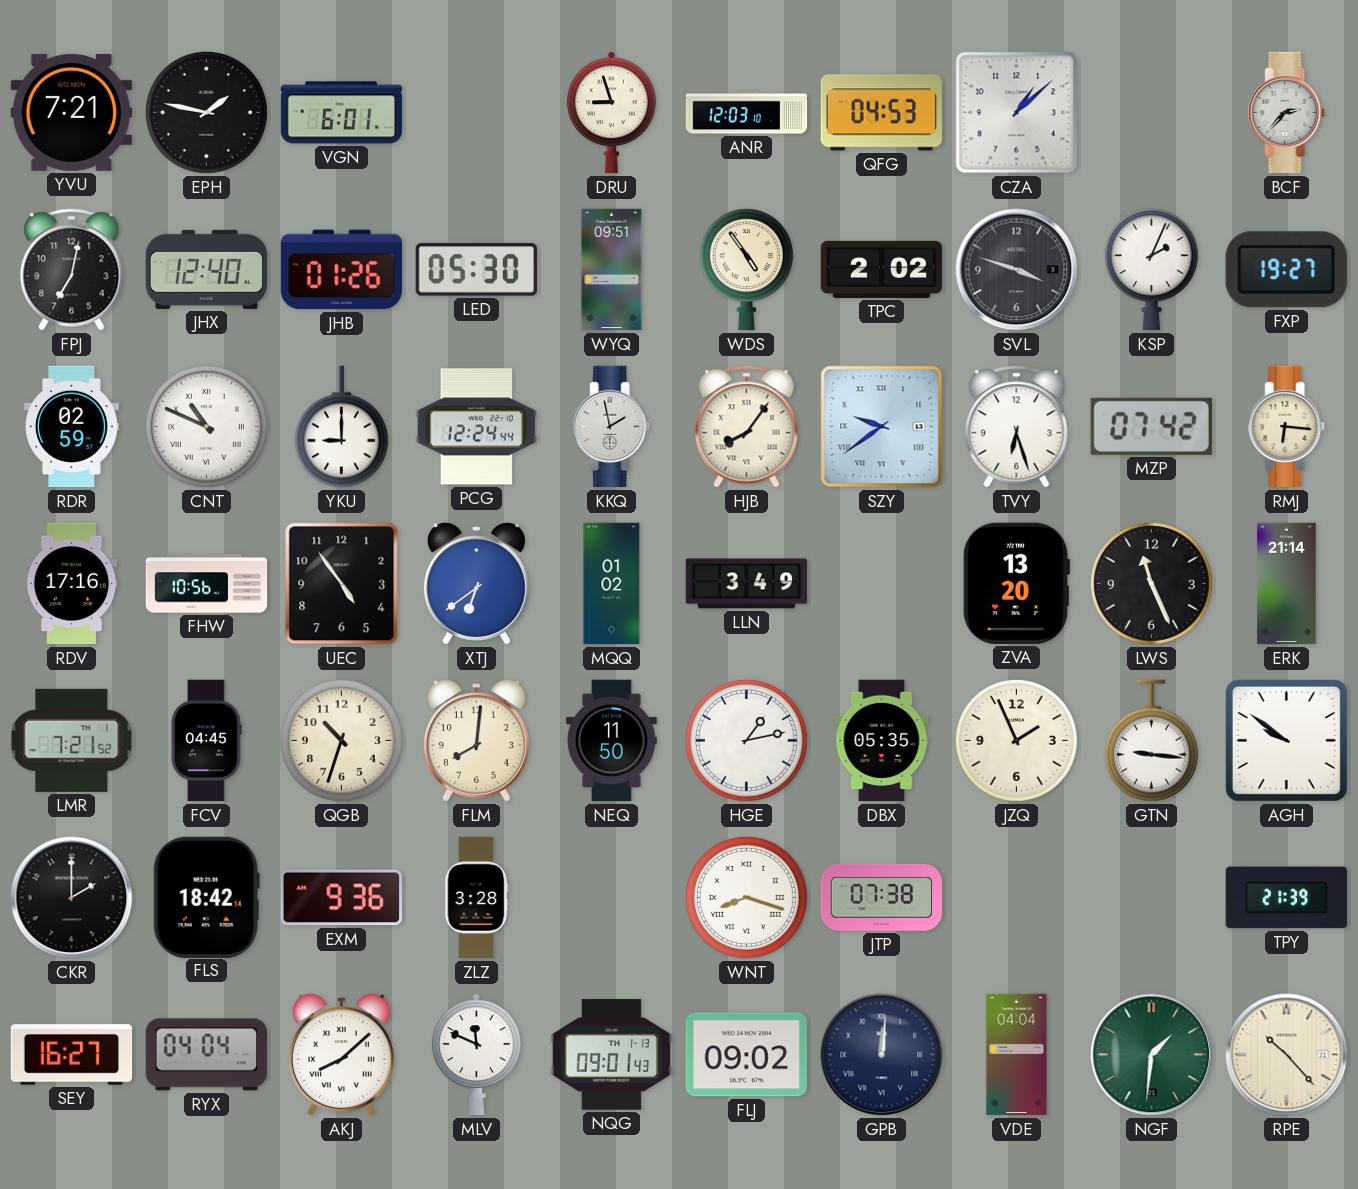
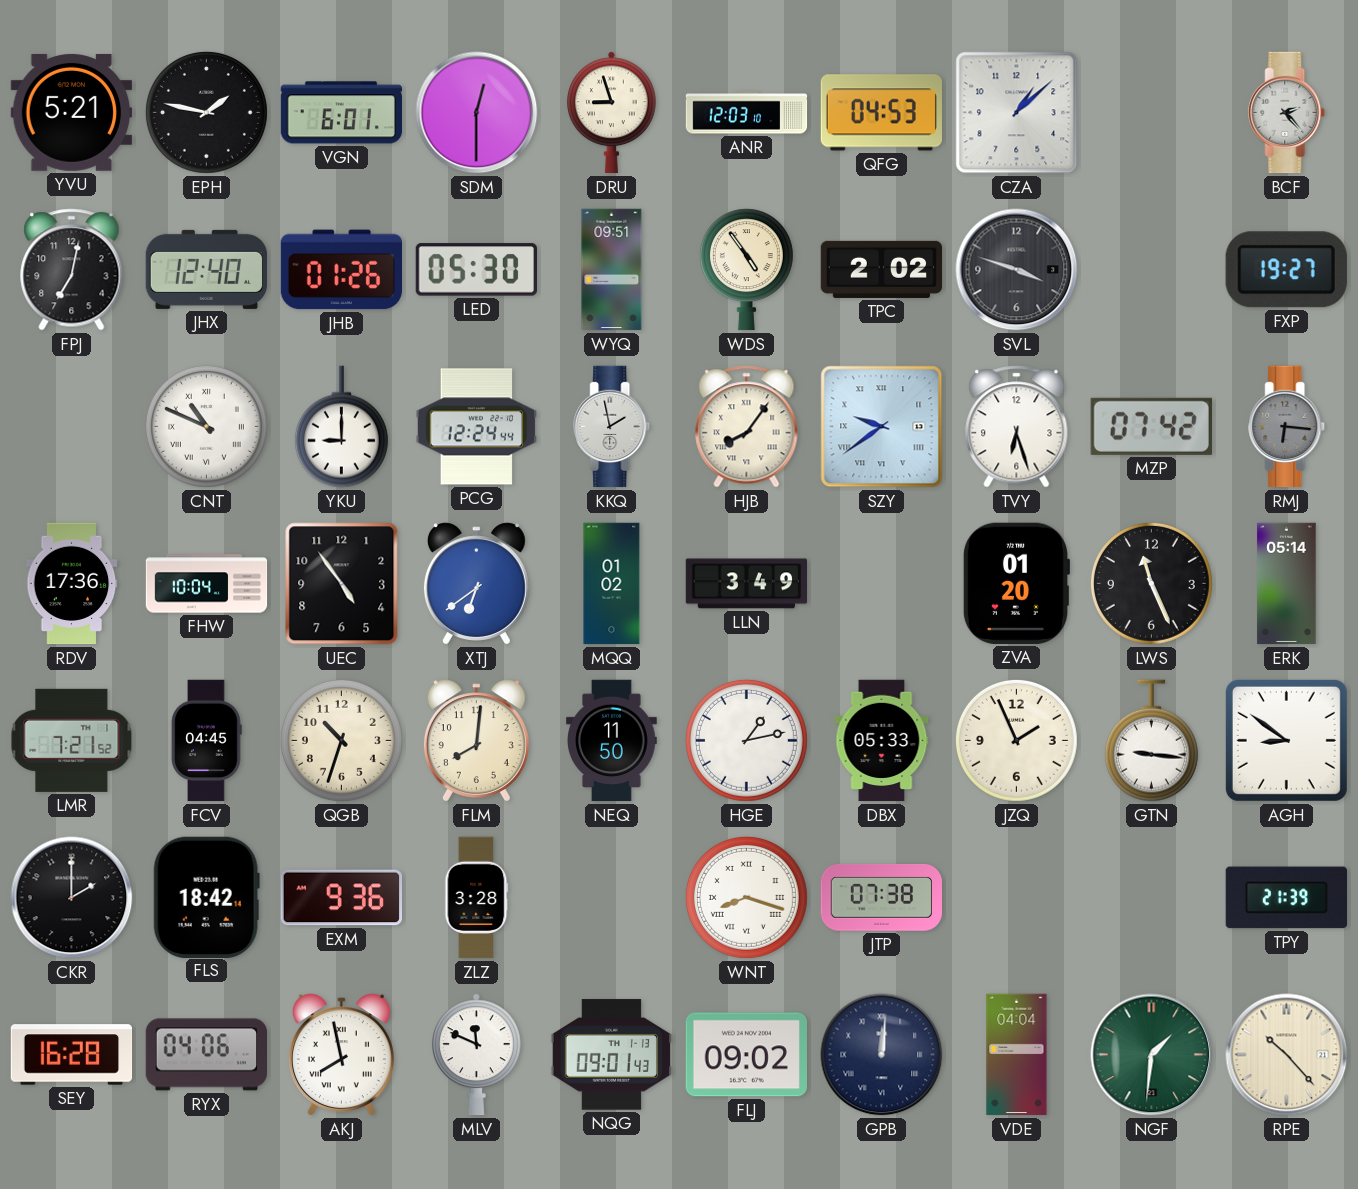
YVU: 7:21 -> 5:21
SDM: none -> 12:30
BCF: 2:37 -> 2:23
KSP: 2:04 -> none
RDR: 02:59 -> none
RMJ dial: cream -> grey
RDV: 17:16 -> 17:36
FHW: 10:56 -> 10:04
ZVA: 13:20 -> 01:20
ERK: 21:14 -> 05:14
DBX: 05:35 -> 05:33
AGH: 9:51 -> 8:51
SEY: 16:27 -> 16:28
RYX: 04:04 -> 04:06
AKJ: 8:08 -> 7:58
